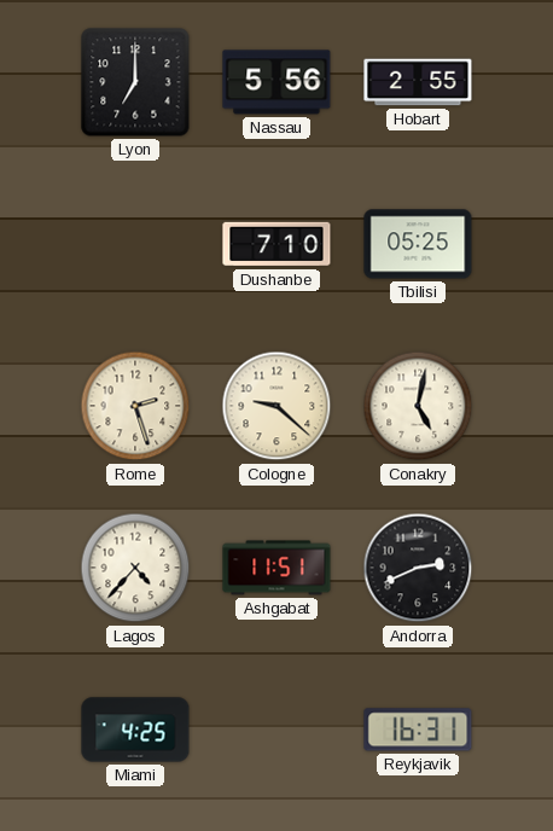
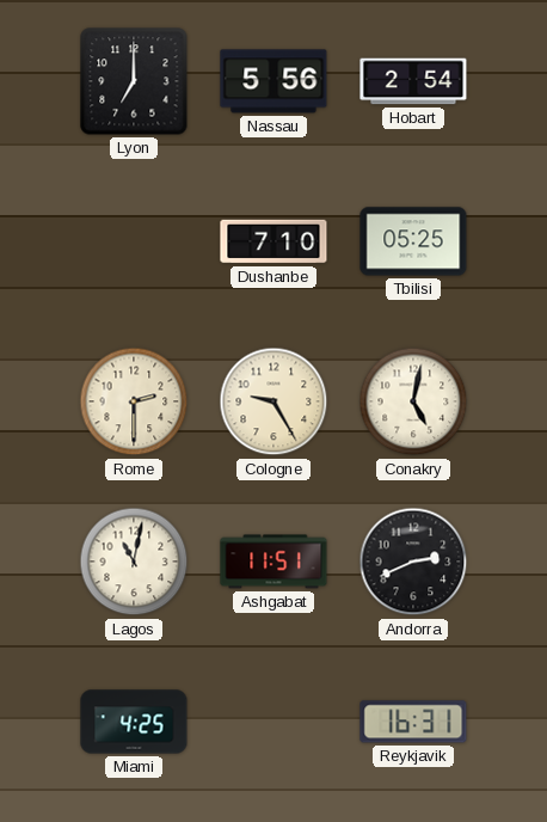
Hobart: 2:55 -> 2:54
Rome: 2:27 -> 2:30
Cologne: 9:22 -> 9:25
Lagos: 4:37 -> 11:02
